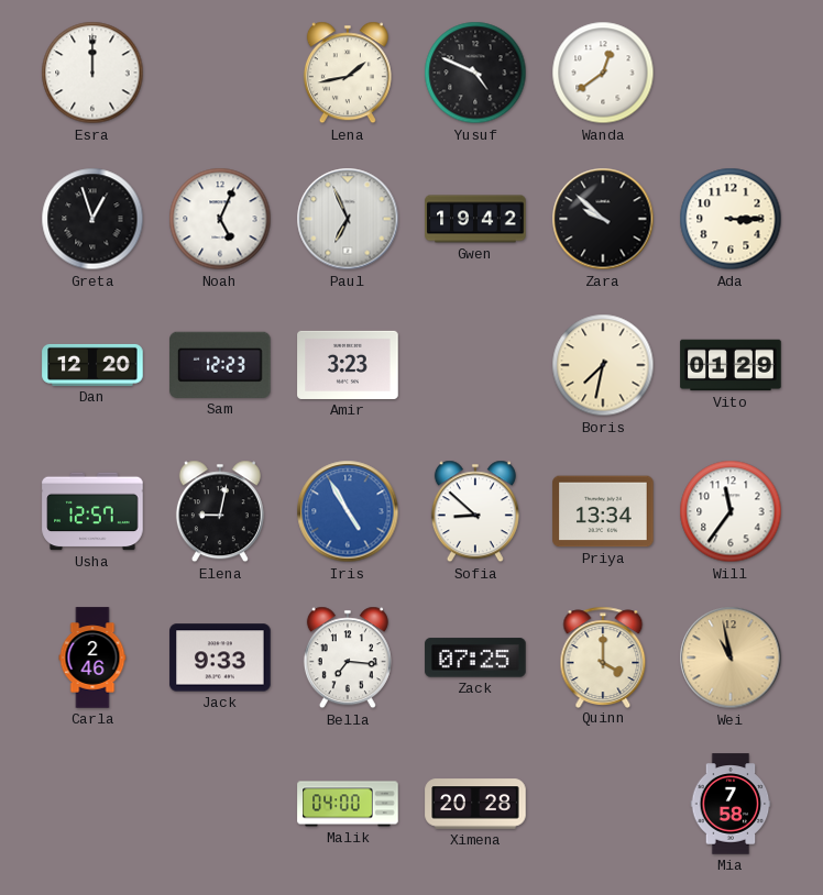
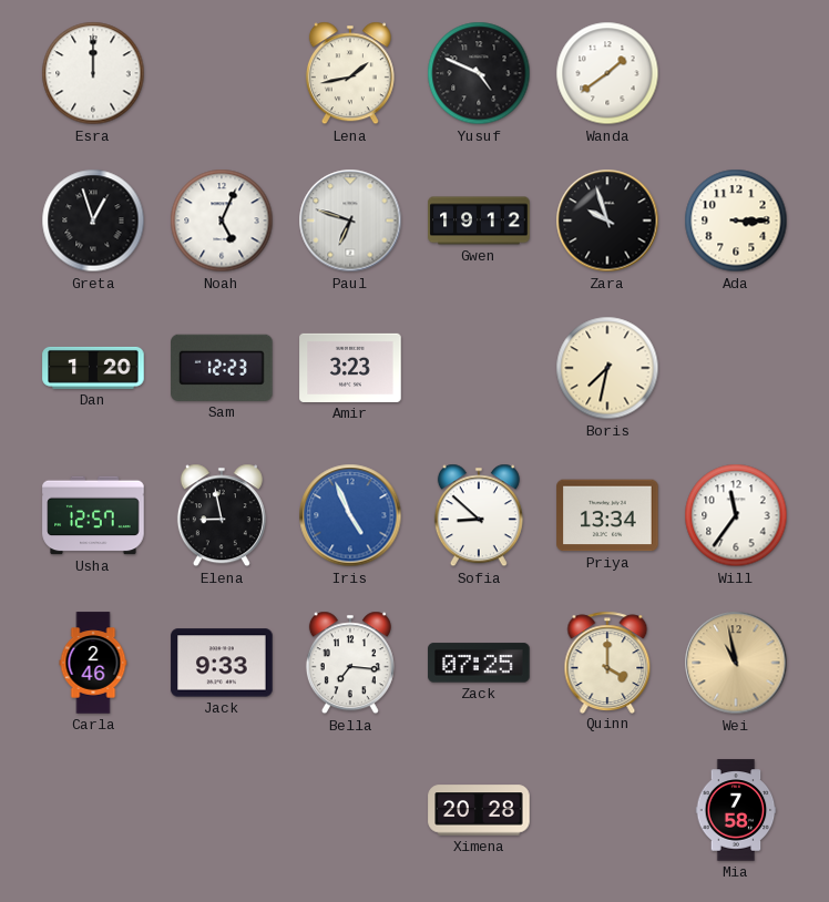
Wanda: 12:39 -> 1:39
Paul: 6:56 -> 6:48
Gwen: 19:42 -> 19:12
Zara: 9:52 -> 9:57
Dan: 12:20 -> 1:20
Vito: 01:29 -> none
Elena: 9:02 -> 8:58
Iris: 4:55 -> 4:56
Malik: 04:00 -> none
